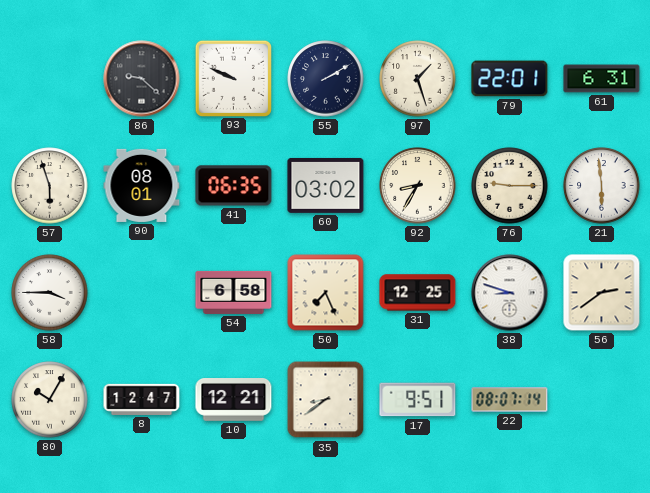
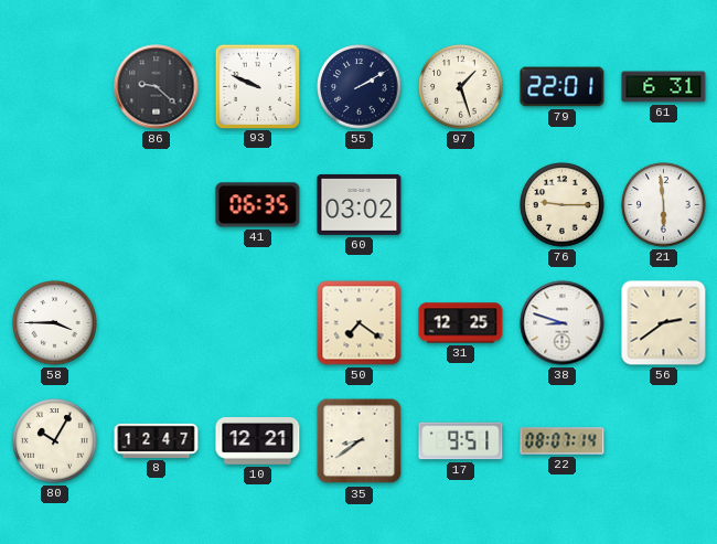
57: 5:57 -> none
90: 08:01 -> none
92: 8:35 -> none
54: 6:58 -> none
50: 7:26 -> 7:21
